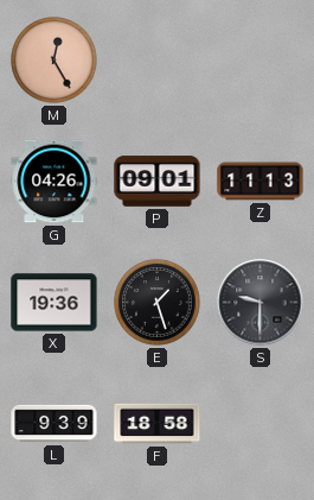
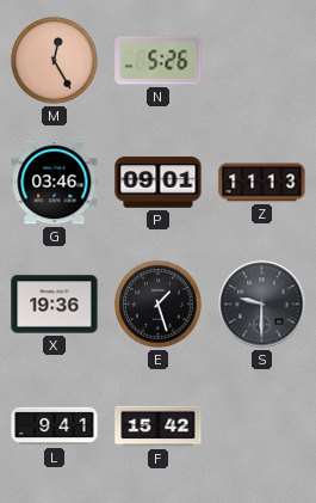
N: none -> 5:26
G: 04:26 -> 03:46
L: 9:39 -> 9:41
F: 18:58 -> 15:42
